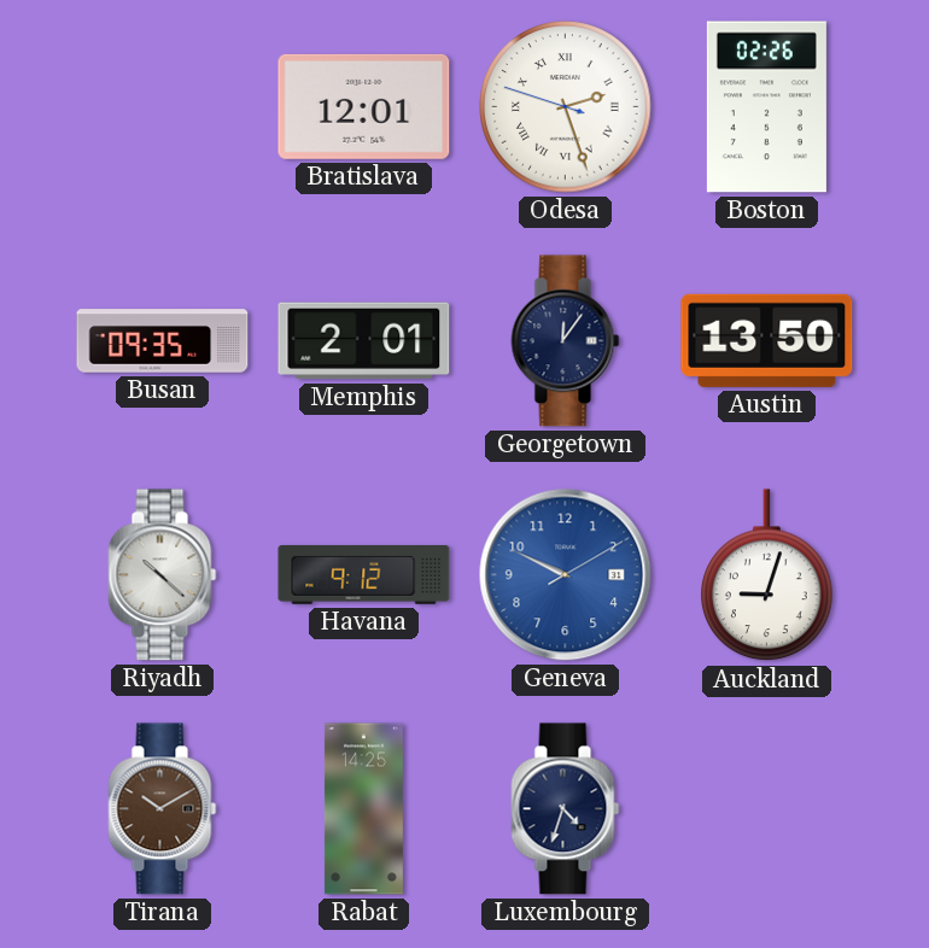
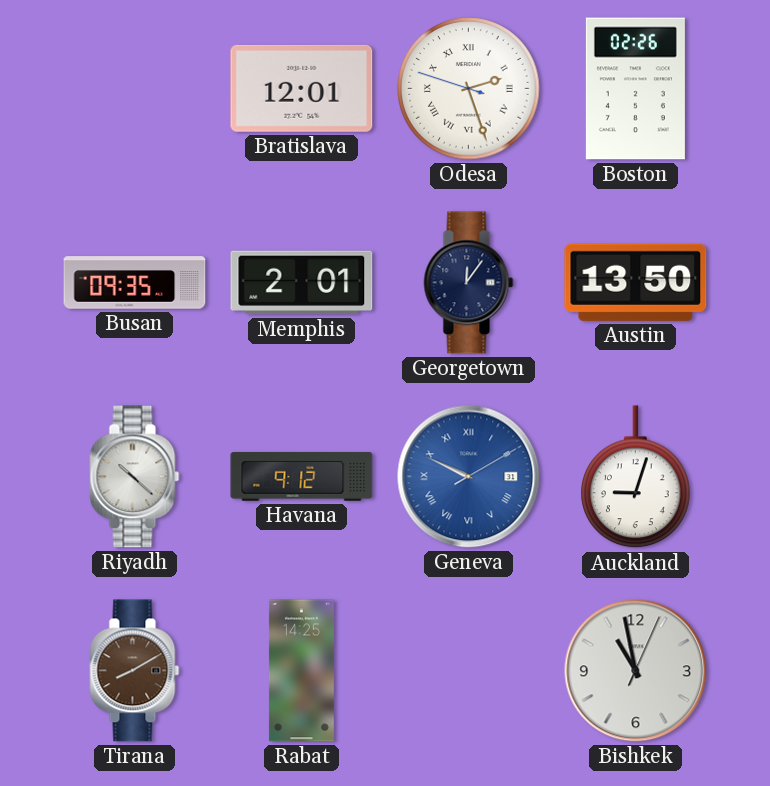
Geneva numerals: Arabic -> Roman
Tirana: 10:10 -> 8:10
Luxembourg: 4:33 -> none
Bishkek: none -> 10:58
